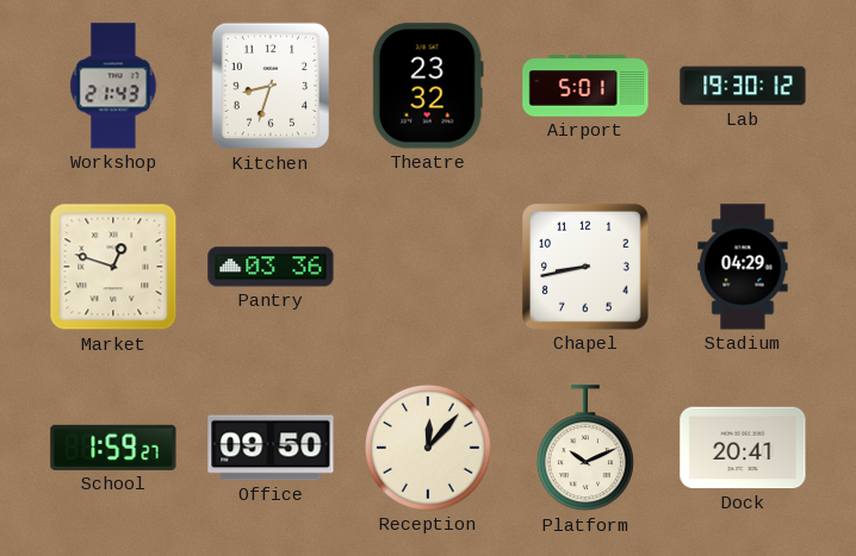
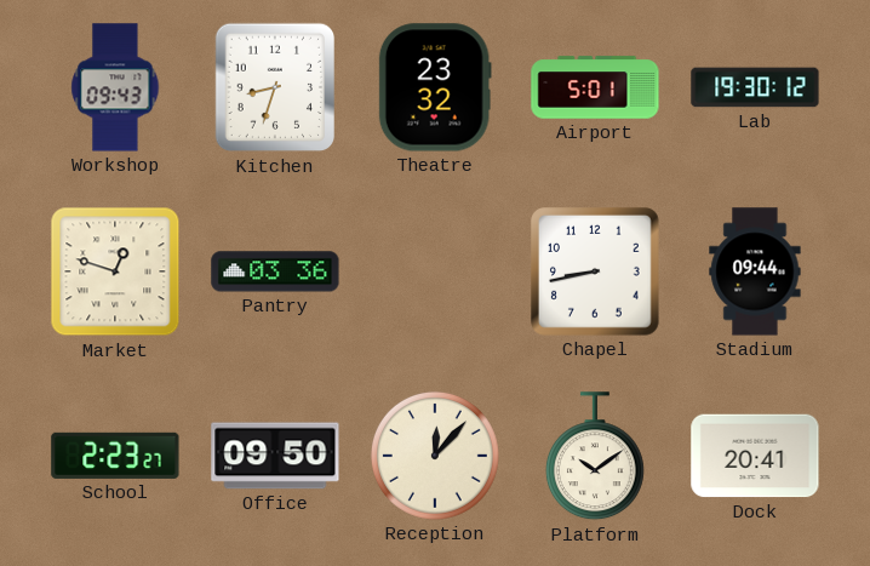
Workshop: 21:43 -> 09:43
Stadium: 04:29 -> 09:44
School: 1:59 -> 2:23
Platform: 10:11 -> 10:09
